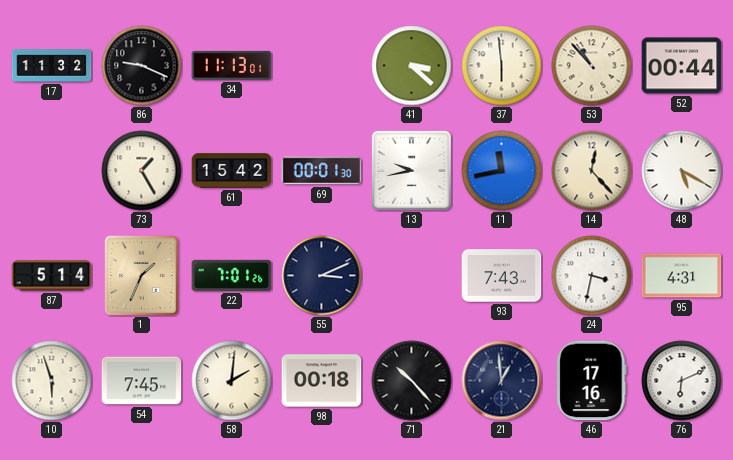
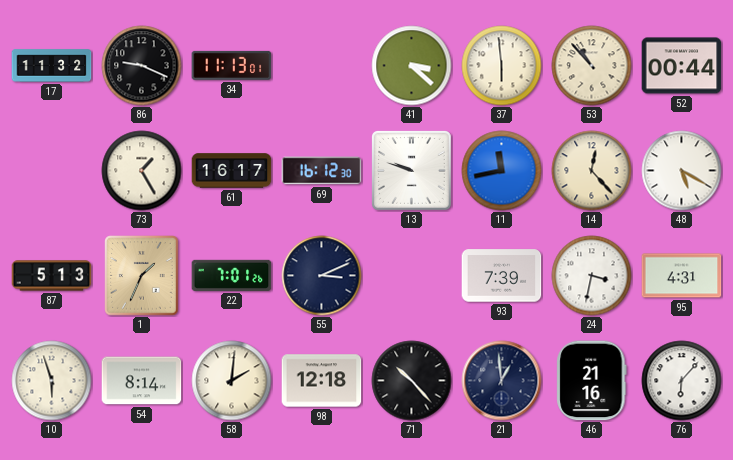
61: 15:42 -> 16:17
69: 00:01 -> 16:12
13: 9:43 -> 9:48
87: 5:14 -> 5:13
93: 7:43 -> 7:39
54: 7:45 -> 8:14
98: 00:18 -> 12:18
46: 17:16 -> 21:16
76: 6:11 -> 6:07
